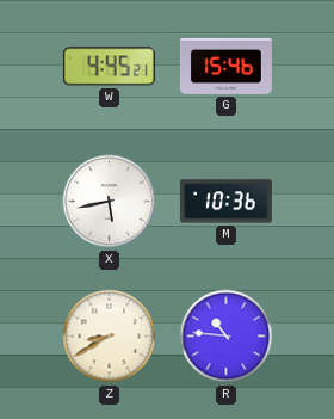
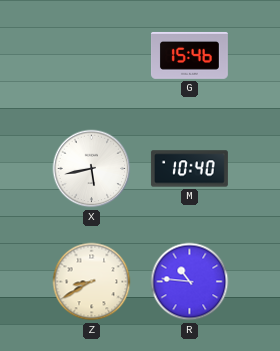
W: 4:45 -> none
M: 10:36 -> 10:40
